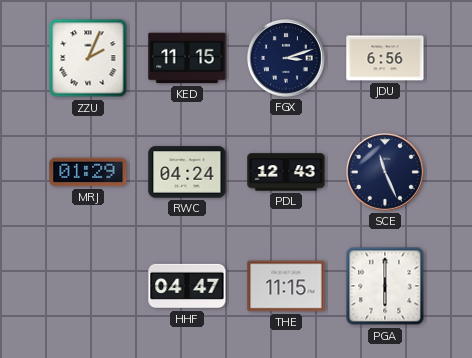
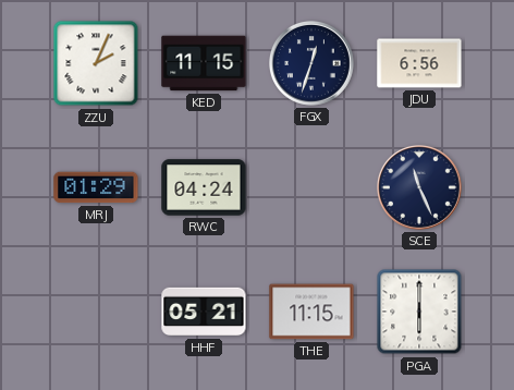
FGX: 3:12 -> 12:33
PDL: 12:43 -> none
HHF: 04:47 -> 05:21
